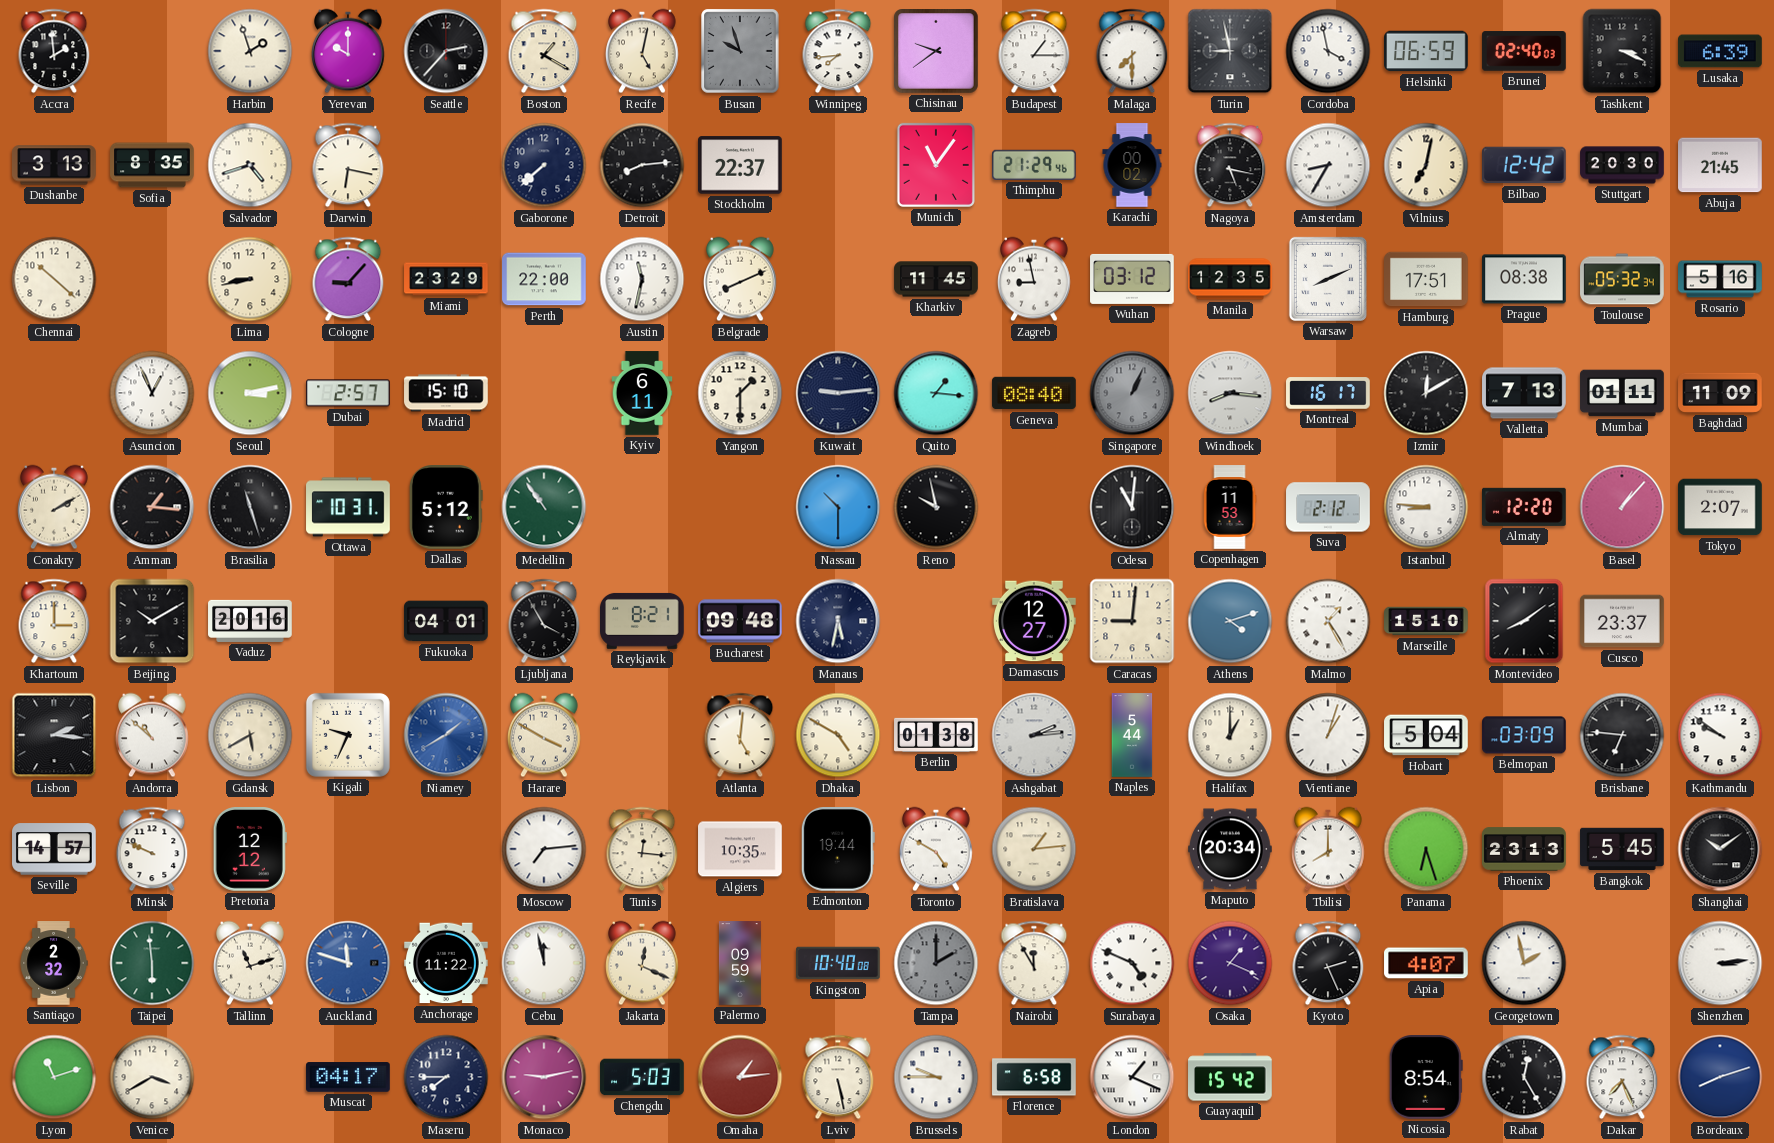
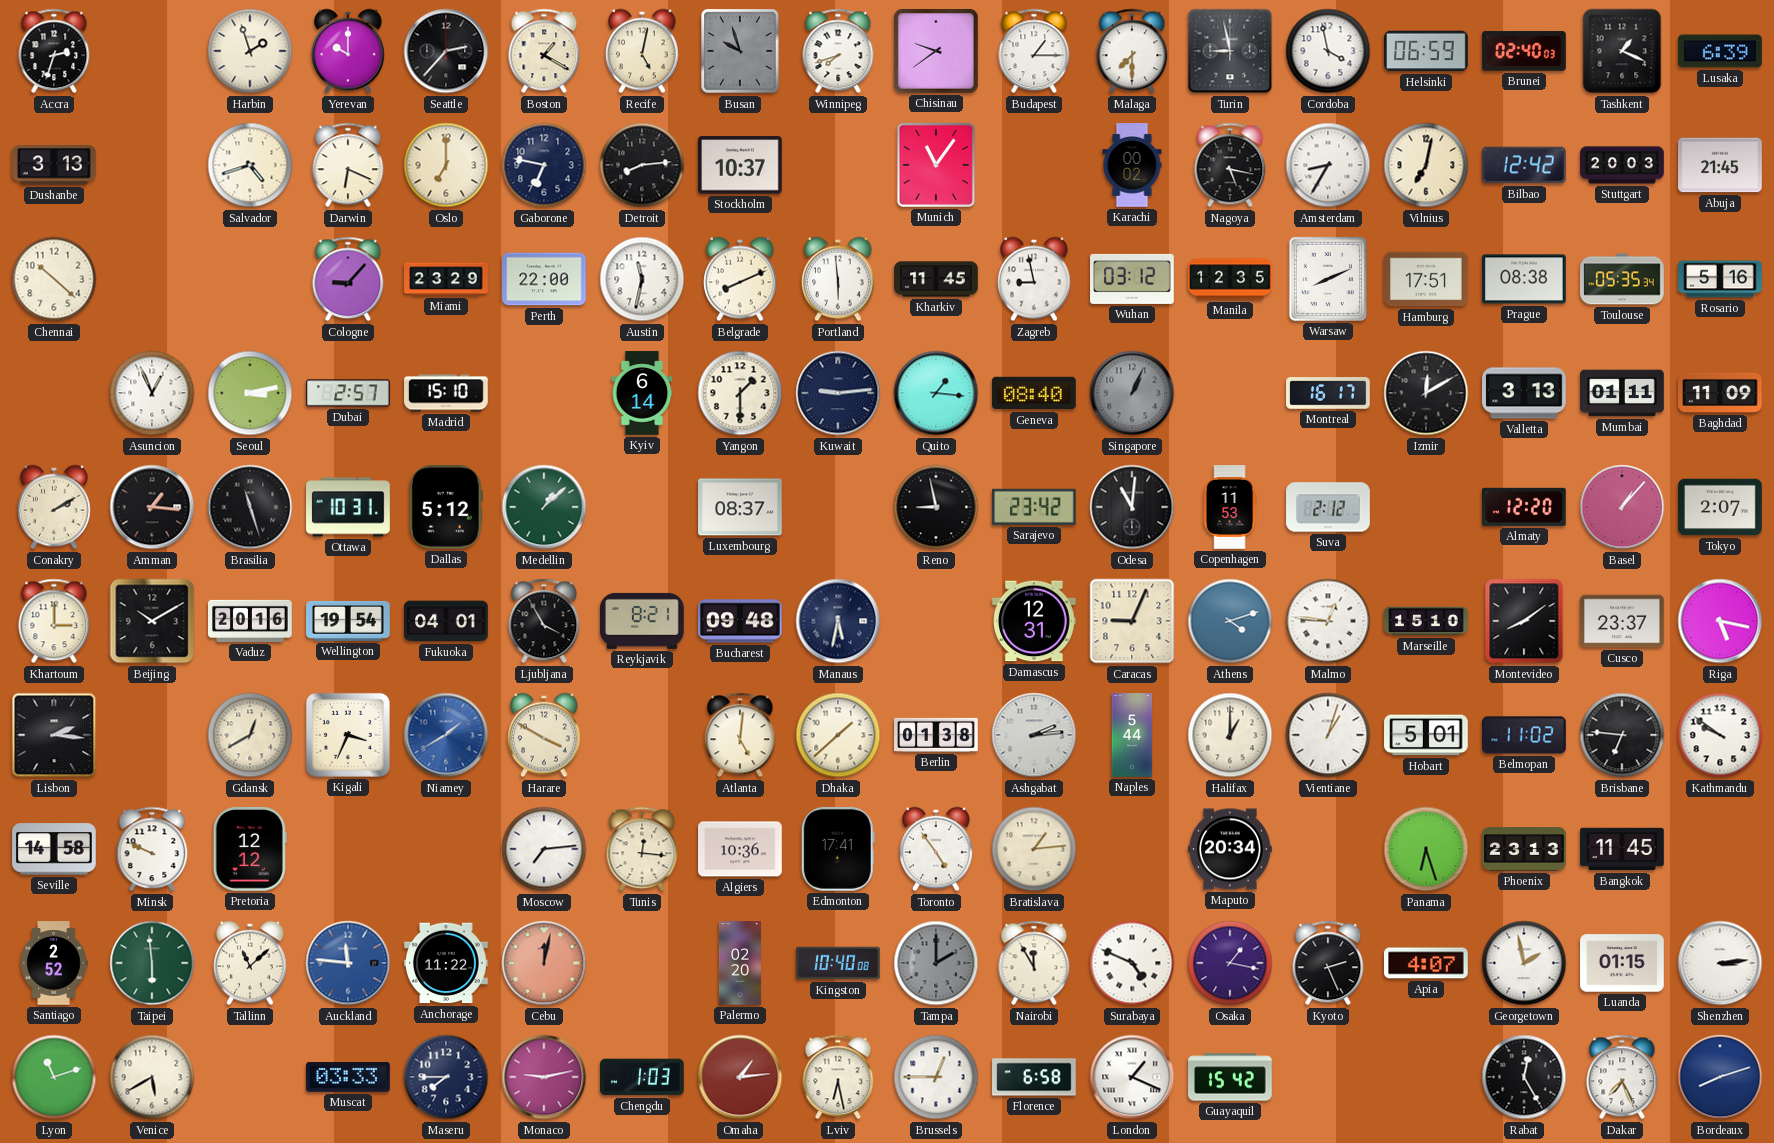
Accra: 1:59 -> 2:33
Winnipeg: 7:44 -> 7:42
Tashkent: 3:19 -> 1:19
Sofia: 8:35 -> none
Darwin: 6:17 -> 6:19
Oslo: none -> 7:00
Gaborone: 7:38 -> 6:47
Stockholm: 22:37 -> 10:37
Thimphu: 21:29 -> none
Stuttgart: 20:30 -> 20:03
Lima: 8:43 -> none
Portland: none -> 5:59
Toulouse: 05:32 -> 05:35
Kyiv: 6:11 -> 6:14
Windhoek: 8:16 -> none
Valletta: 7:13 -> 3:13
Medellin: 10:54 -> 1:08
Luxembourg: none -> 08:37
Nassau: 10:30 -> none
Reno: 9:58 -> 8:58
Sarajevo: none -> 23:42
Istanbul: 8:46 -> none
Wellington: none -> 19:54
Damascus: 12:27 -> 12:31
Caracas: 9:01 -> 9:04
Malmo: 1:25 -> 12:46
Riga: none -> 5:17
Andorra: 10:52 -> none
Gdansk: 5:40 -> 12:40
Kigali: 9:34 -> 3:34
Dhaka: 4:50 -> 1:38
Hobart: 5:04 -> 5:01
Belmopan: 03:09 -> 11:02
Seville: 14:57 -> 14:58
Algiers: 10:35 -> 10:36
Edmonton: 19:44 -> 17:41
Toronto: 4:50 -> 4:54
Tbilisi: 8:00 -> none
Bangkok: 5:45 -> 11:45
Shanghai: 10:09 -> none
Santiago: 2:32 -> 2:52
Tallinn: 11:12 -> 11:08
Auckland: 11:48 -> 11:46
Cebu: 11:58 -> 12:02
Cebu dial: white -> salmon
Jakarta: 12:19 -> none
Palermo: 09:59 -> 02:20
Osaka: 1:19 -> 1:17
Luanda: none -> 01:15
Venice: 3:40 -> 5:40
Muscat: 04:17 -> 03:33
Chengdu: 5:03 -> 1:03
Lviv: 5:28 -> 6:28
Brussels: 9:45 -> 12:45
Nicosia: 8:54 -> none
